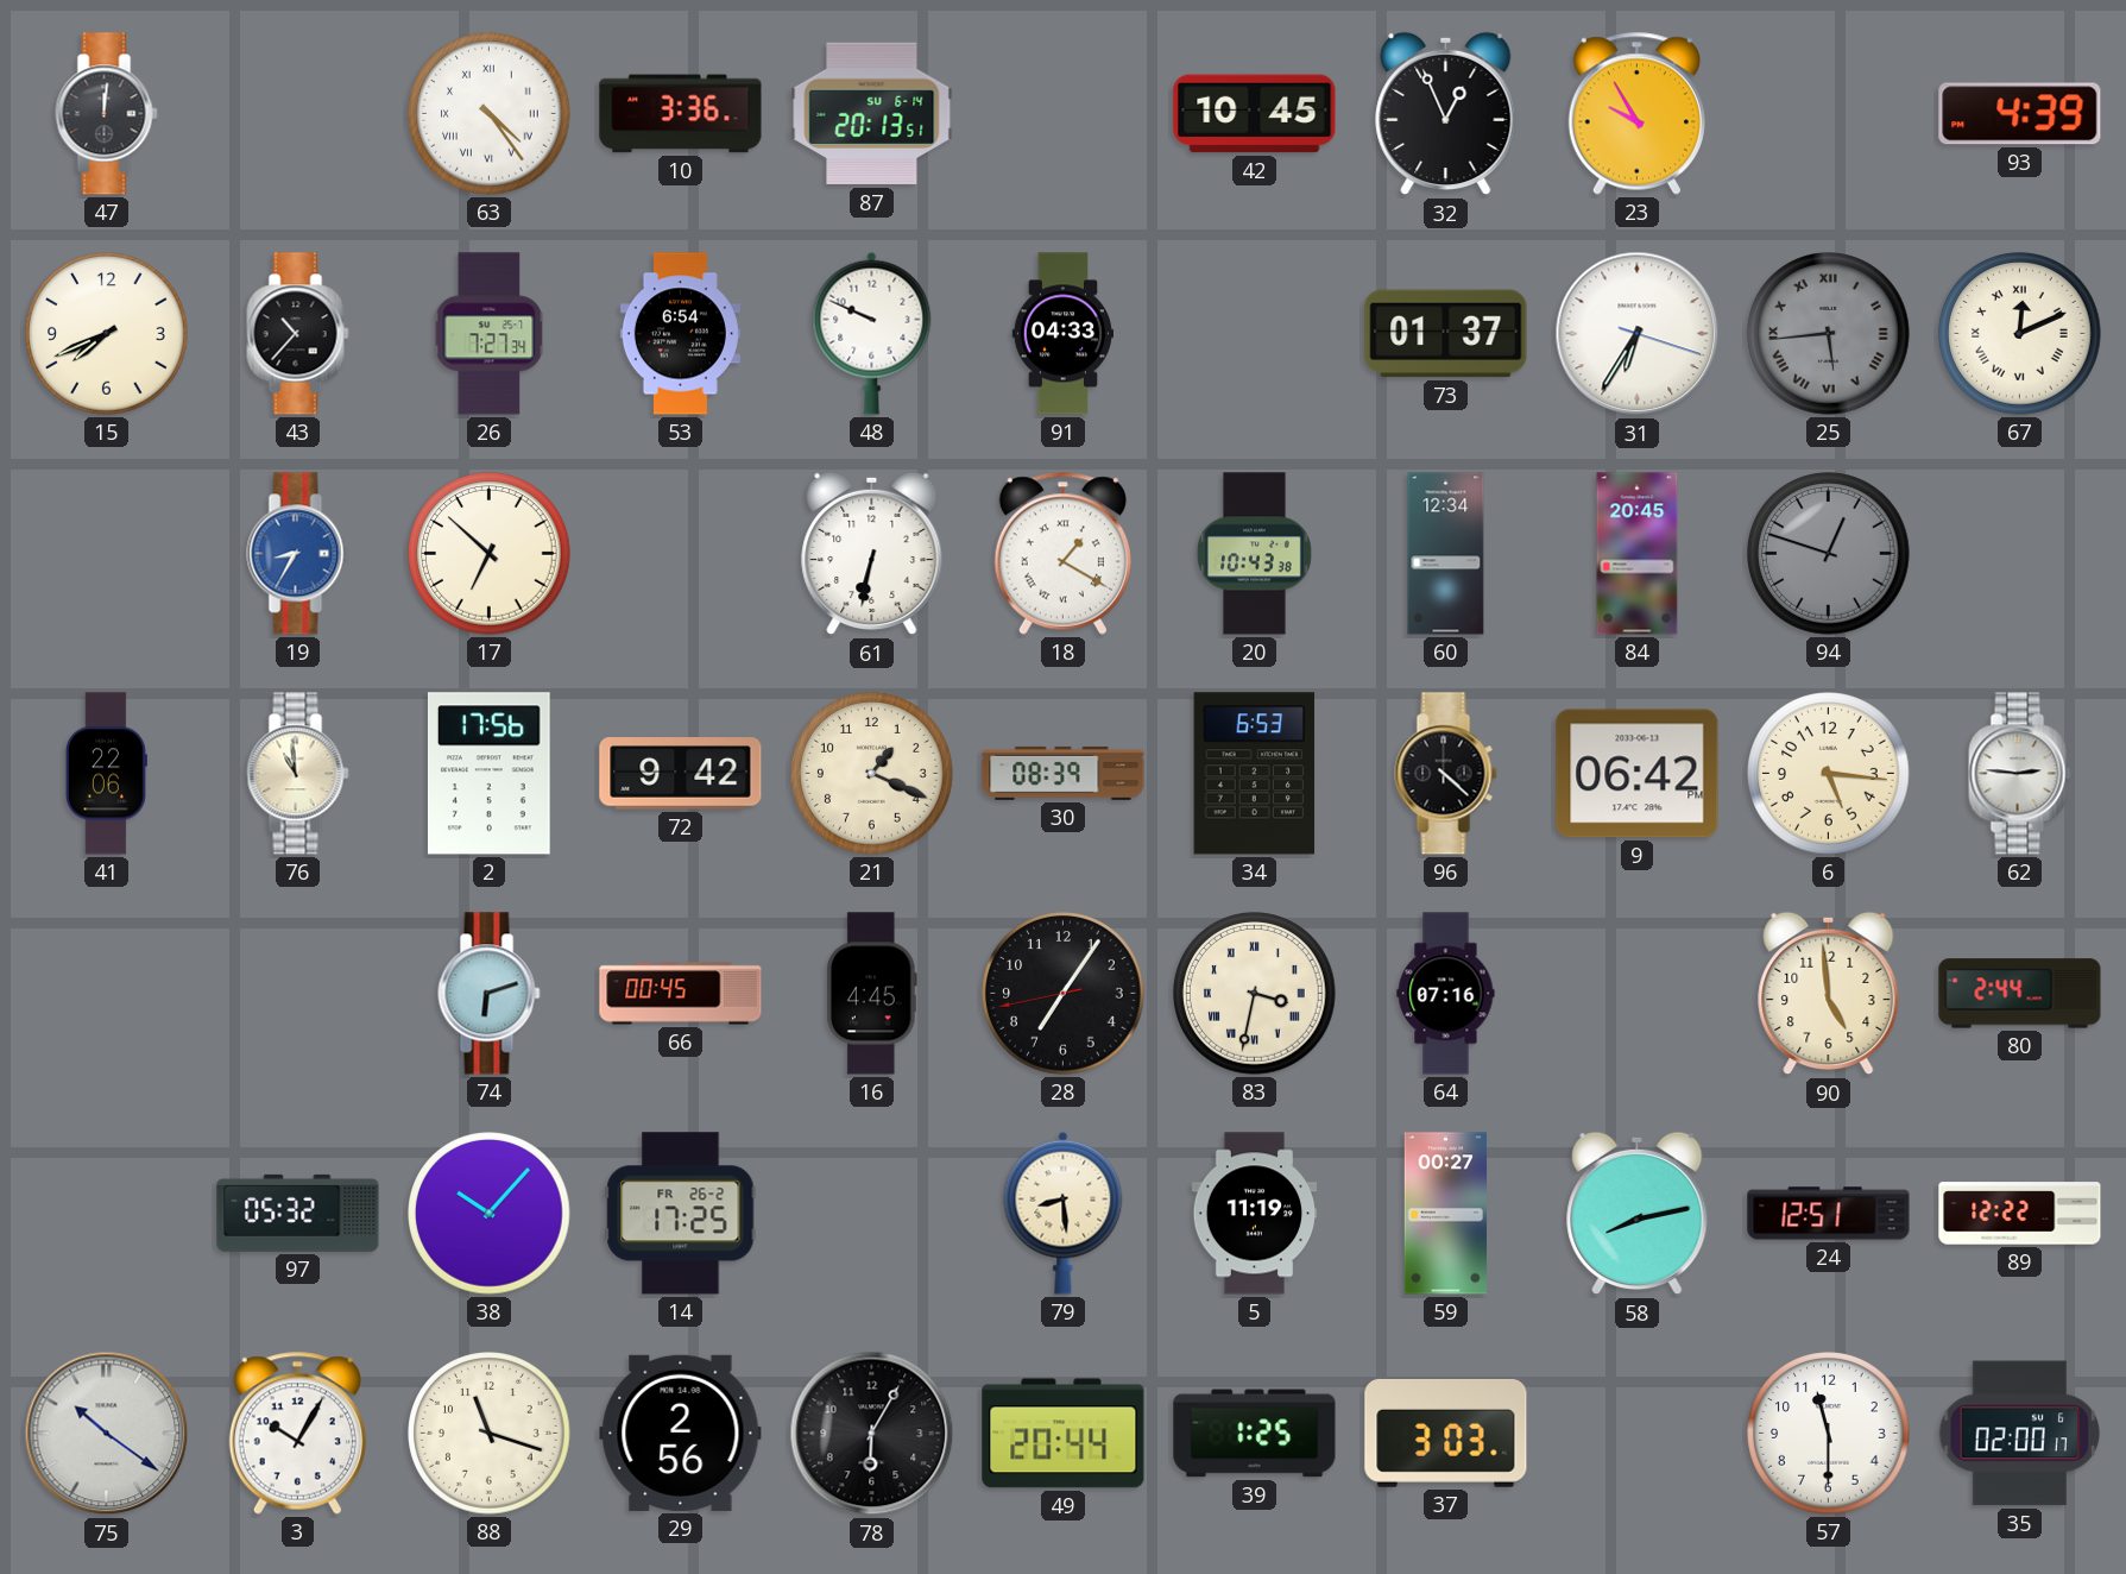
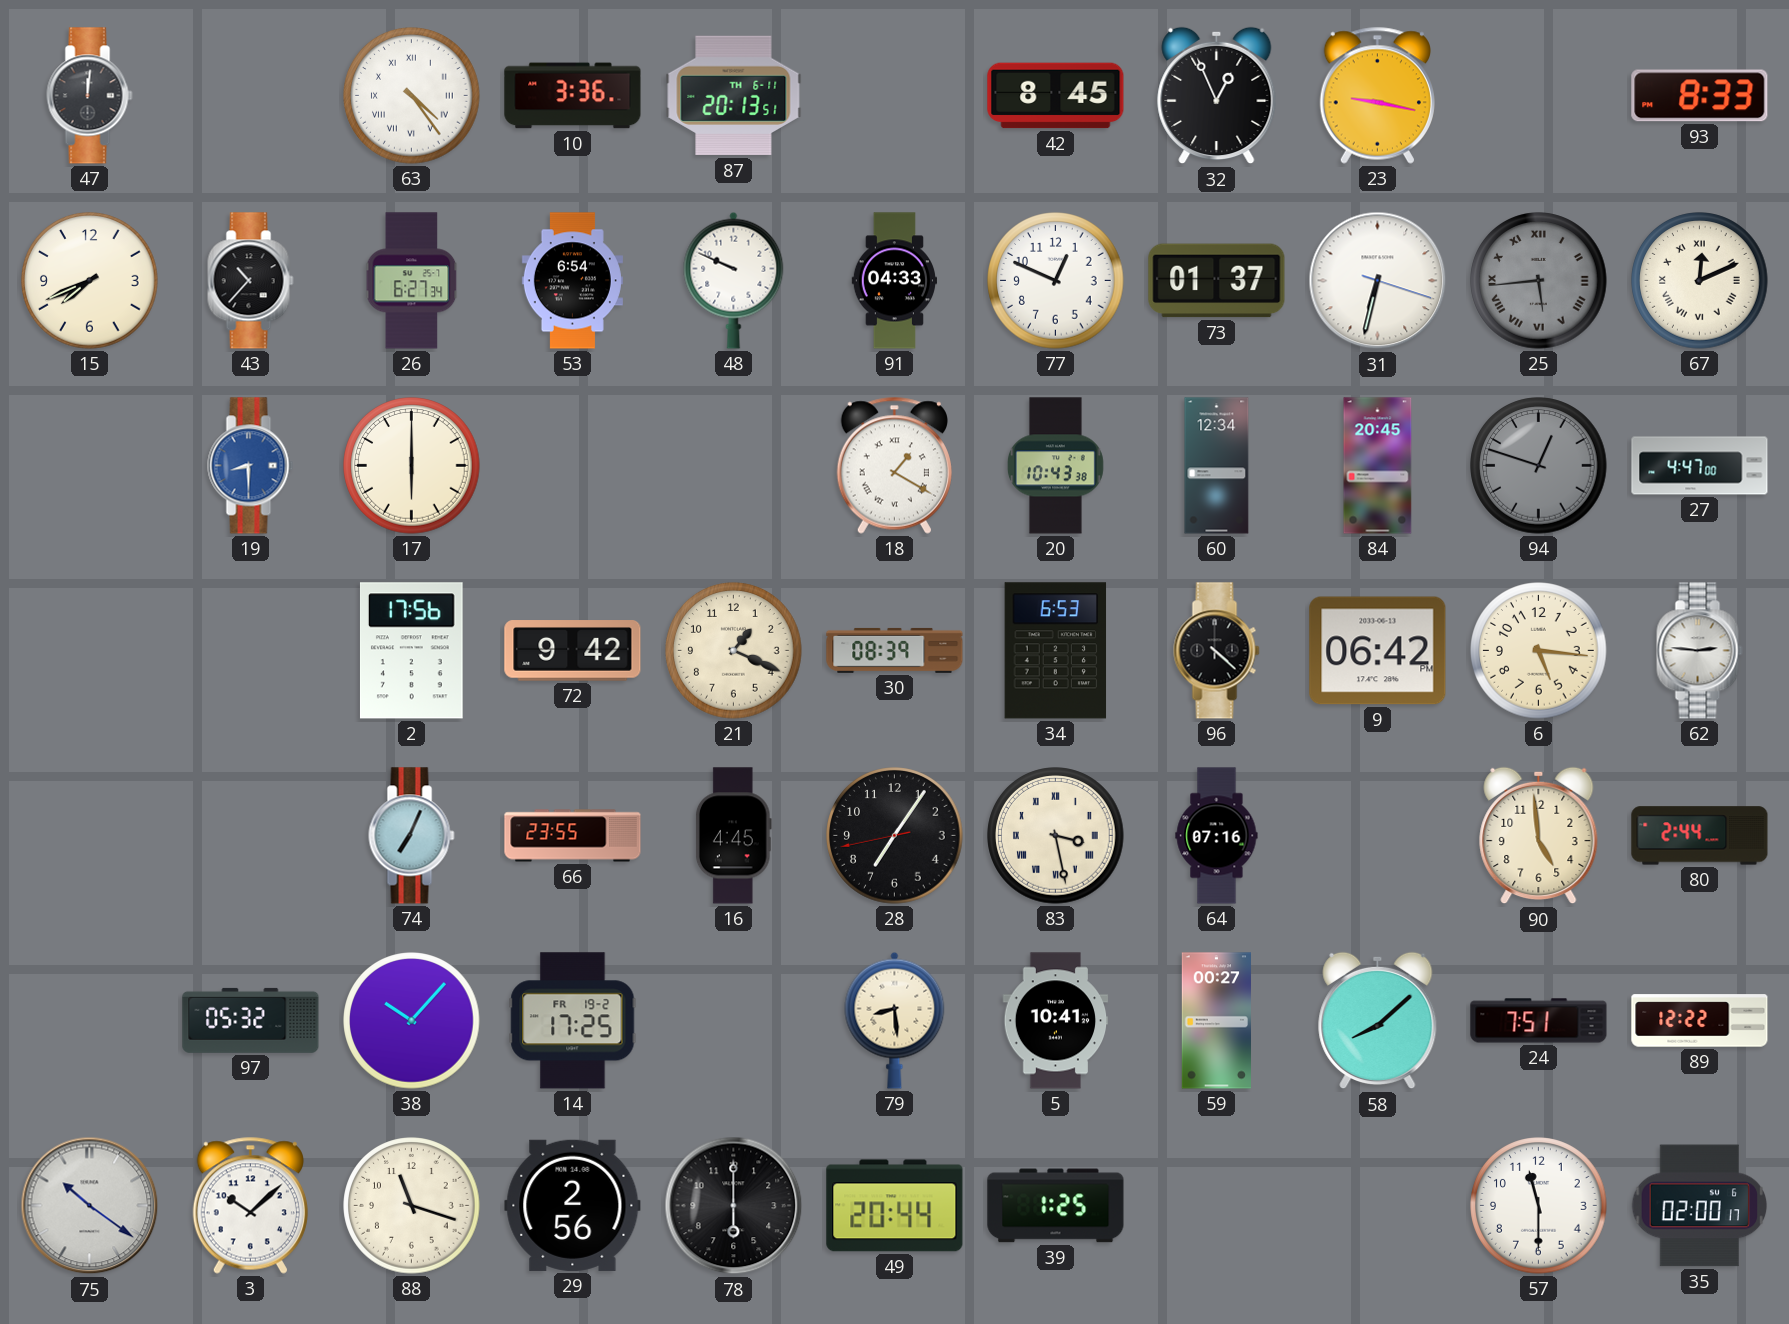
87 date: SU 6-14 -> TH 6-11
42: 10:45 -> 8:45
23: 9:55 -> 9:17
93: 4:39 -> 8:33
26: 7:27 -> 6:27
77: none -> 12:49
31: 6:35 -> 6:32
19: 8:35 -> 8:30
17: 6:52 -> 6:00
61: 6:32 -> none
27: none -> 4:47
41: 22:06 -> none
76: 10:59 -> none
74: 6:12 -> 7:04
66: 00:45 -> 23:55
83: 3:32 -> 3:28
14 date: FR 26-2 -> FR 19-2
5: 11:19 -> 10:41
58: 8:13 -> 8:08
24: 12:51 -> 7:51
3: 10:05 -> 10:08
78: 6:05 -> 6:00
37: 3:03 -> none
